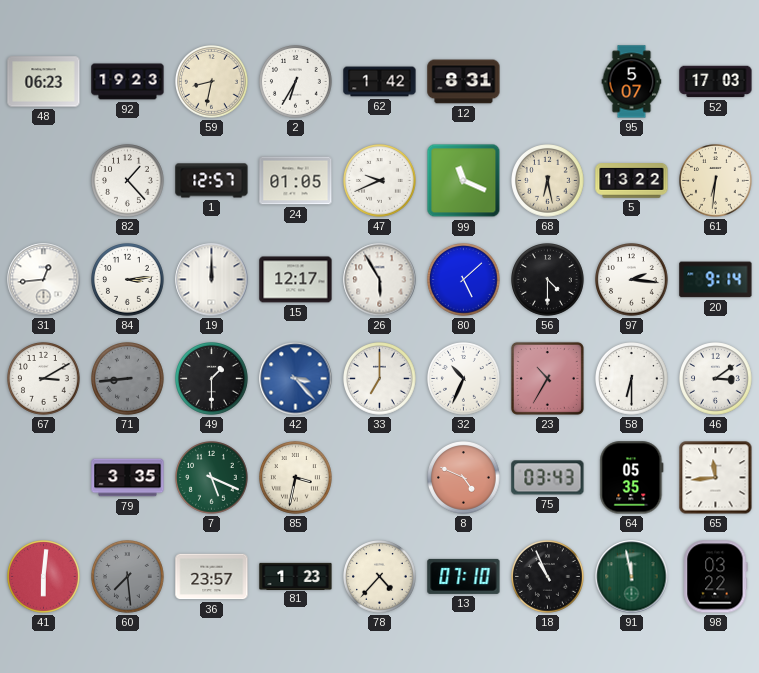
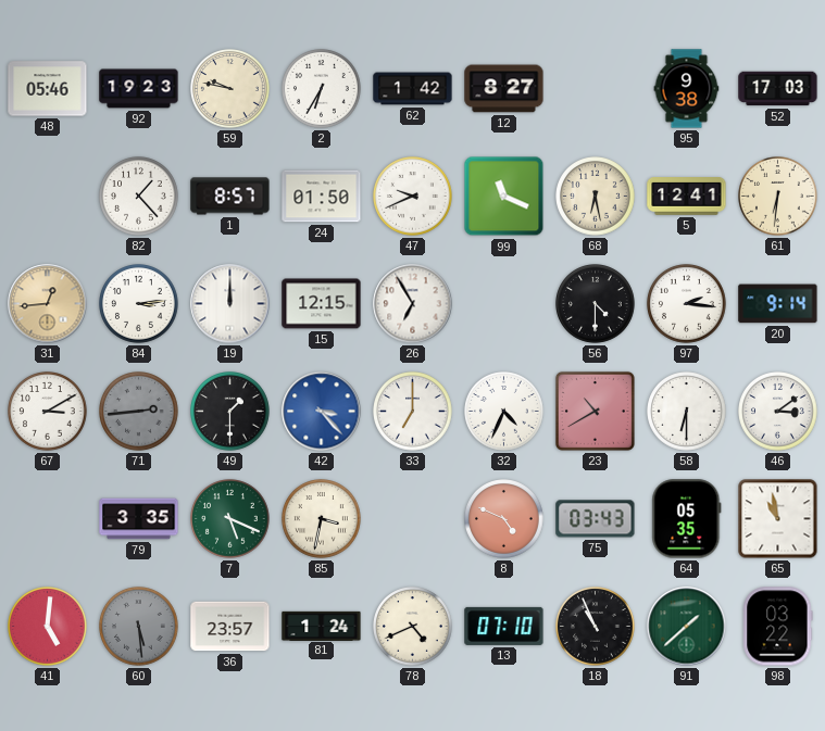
48: 06:23 -> 05:46
59: 8:32 -> 9:47
12: 8:31 -> 8:27
95: 5:07 -> 9:38
1: 12:57 -> 8:57
24: 01:05 -> 01:50
5: 13:22 -> 12:41
31 dial: white -> champagne
15: 12:17 -> 12:15
26: 5:55 -> 6:55
80: 5:08 -> none
71: 8:44 -> 2:44
32: 10:34 -> 4:34
23: 10:35 -> 10:40
65: 11:44 -> 10:58
41: 6:01 -> 5:01
60: 7:29 -> 5:29
81: 1:23 -> 1:24
78: 4:37 -> 4:41
91: 11:58 -> 1:38
